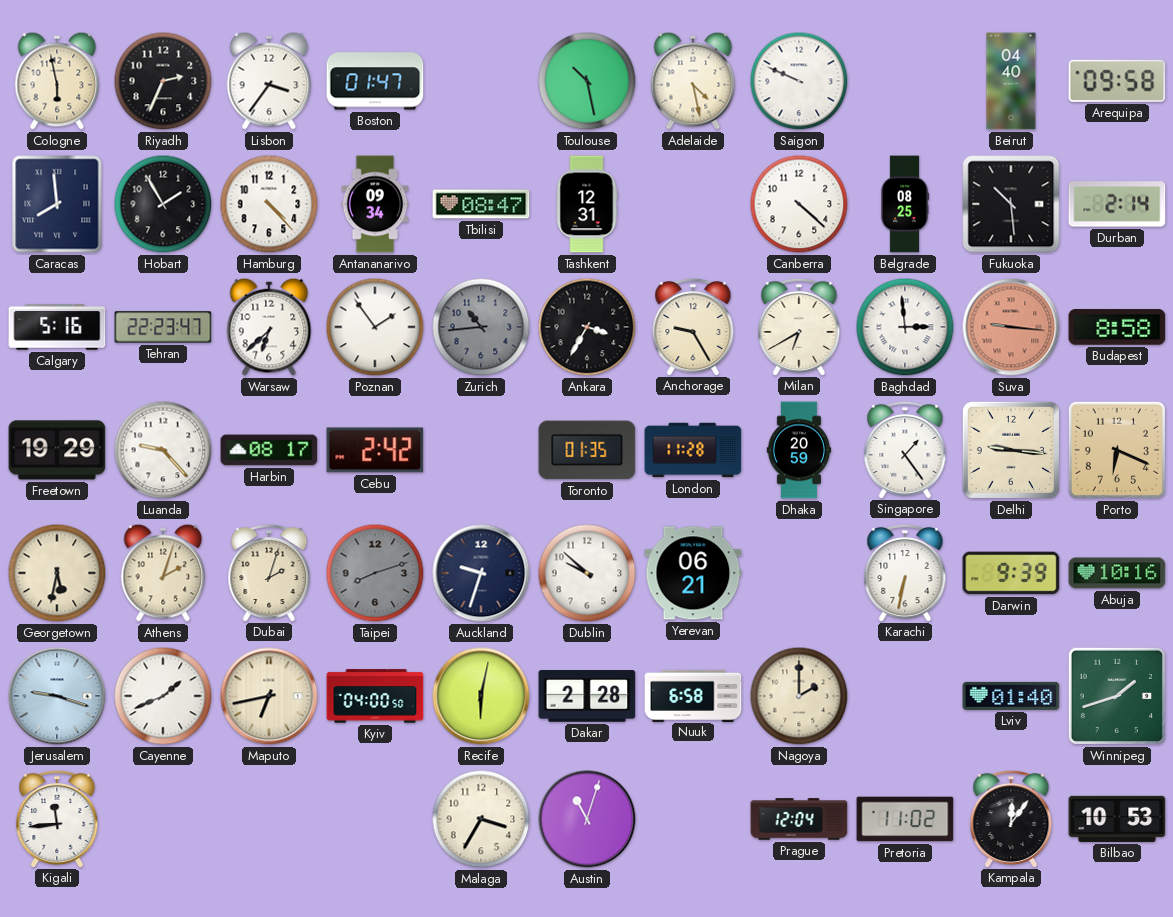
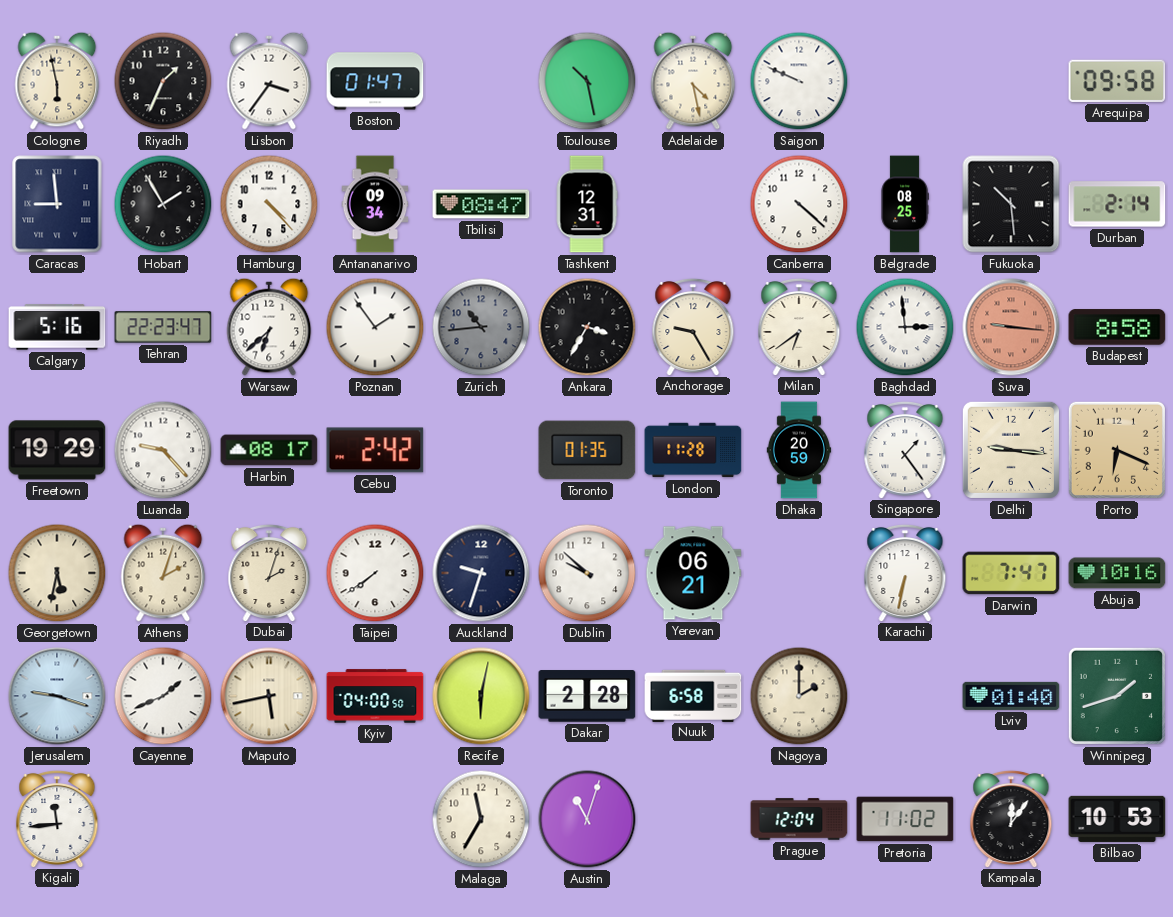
Riyadh: 2:34 -> 1:34
Beirut: 04:40 -> none
Caracas: 7:59 -> 8:59
Milan: 6:40 -> 6:39
Taipei: 8:12 -> 7:39
Taipei dial: grey -> white
Darwin: 9:39 -> 7:47
Maputo: 6:43 -> 5:43
Malaga: 3:35 -> 11:35
